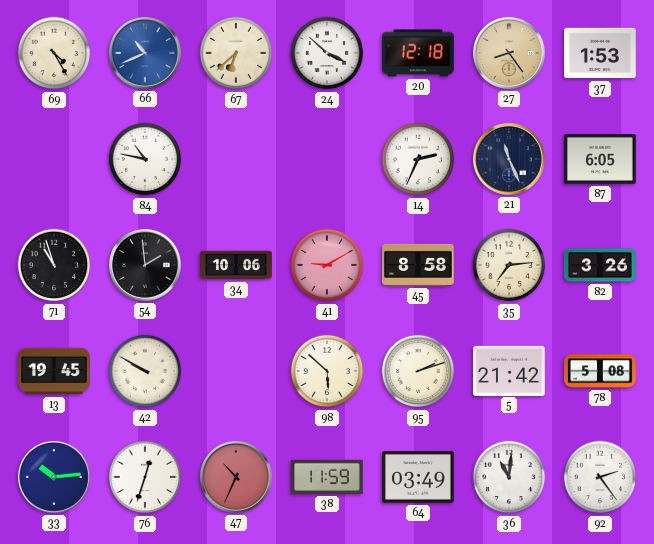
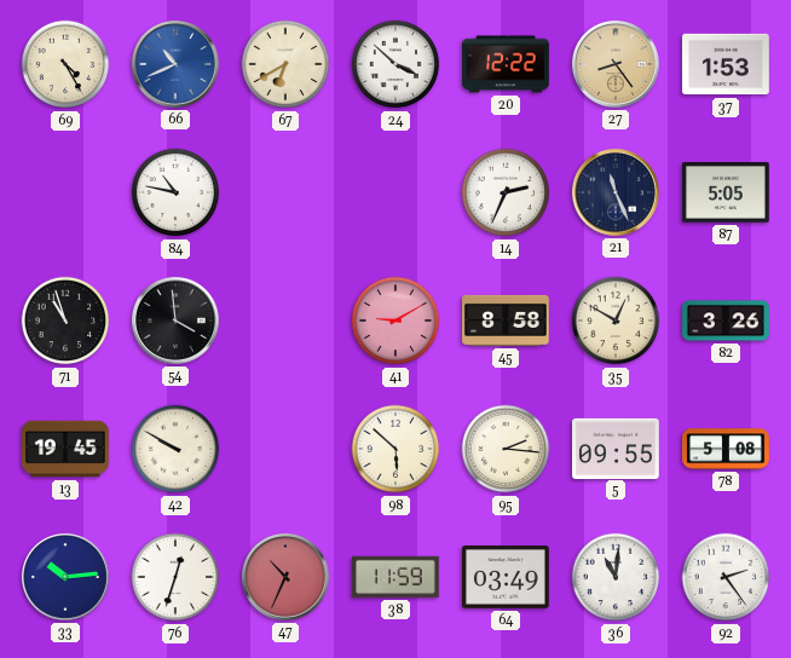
67: 6:38 -> 6:40
20: 12:18 -> 12:22
87: 6:05 -> 5:05
54: 1:59 -> 3:59
34: 10:06 -> none
35: 7:14 -> 12:50
95: 2:12 -> 2:16
5: 21:42 -> 09:55
